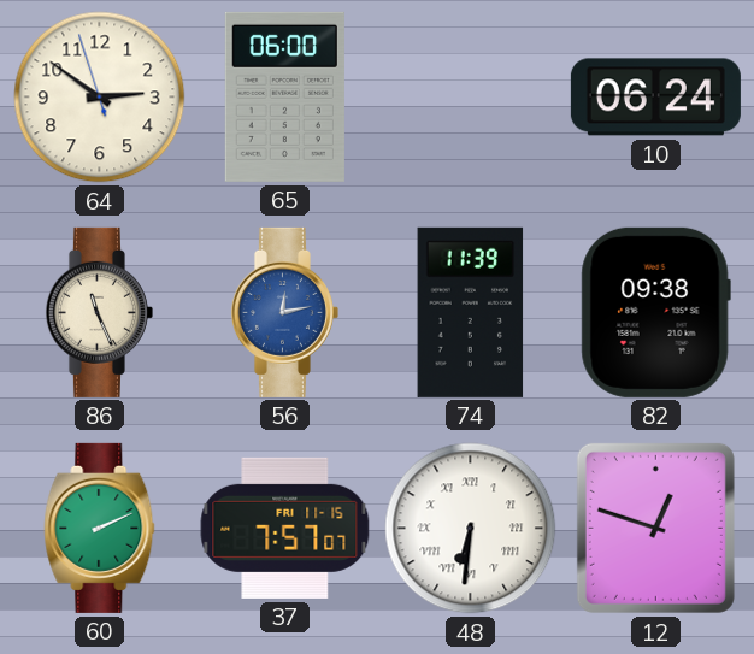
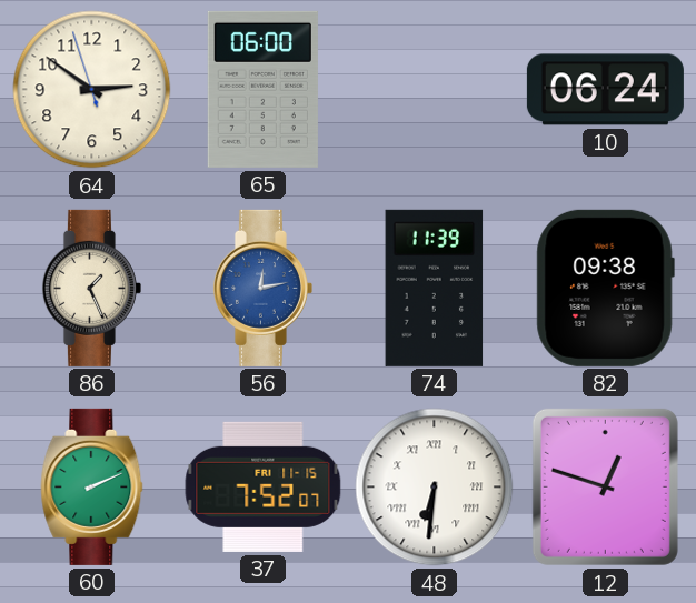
86: 11:26 -> 1:26
37: 7:57 -> 7:52
